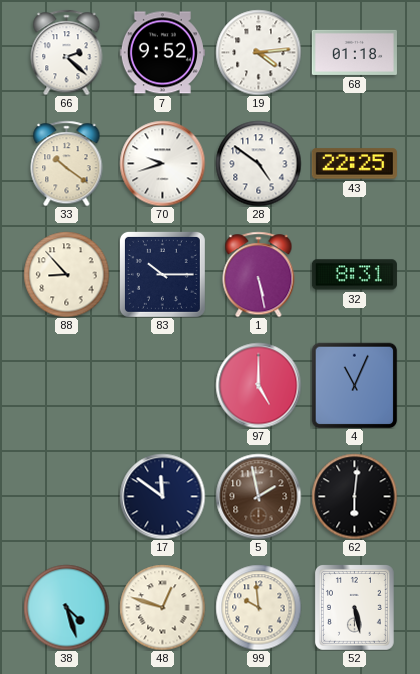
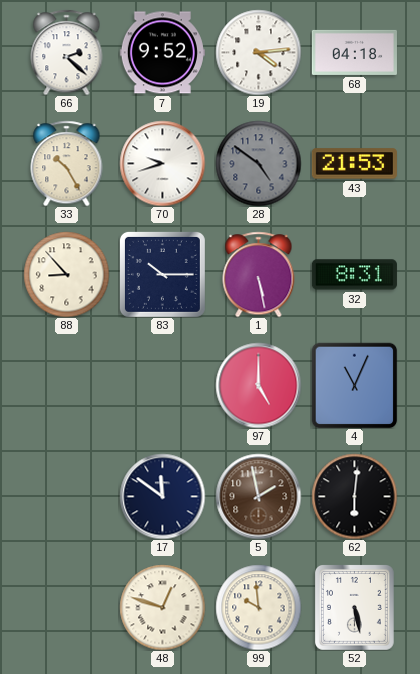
68: 01:18 -> 04:18
33: 10:21 -> 10:25
28 dial: white -> grey
43: 22:25 -> 21:53
38: 4:27 -> none
